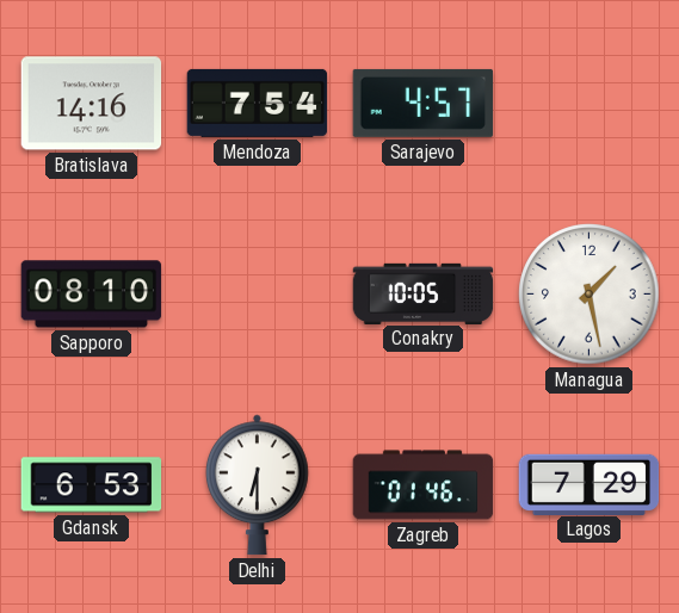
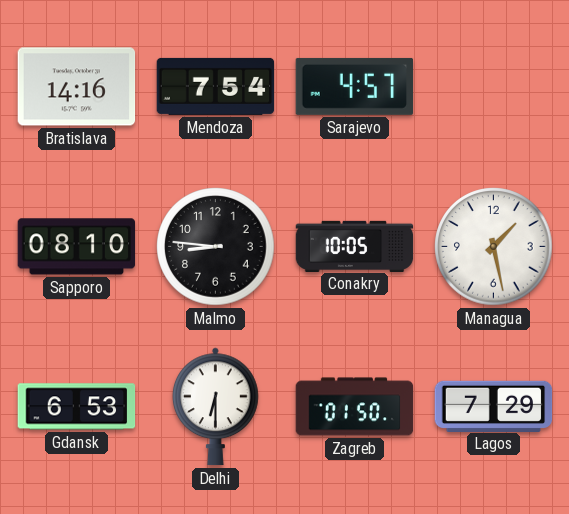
Malmo: none -> 8:46
Zagreb: 01:46 -> 01:50
